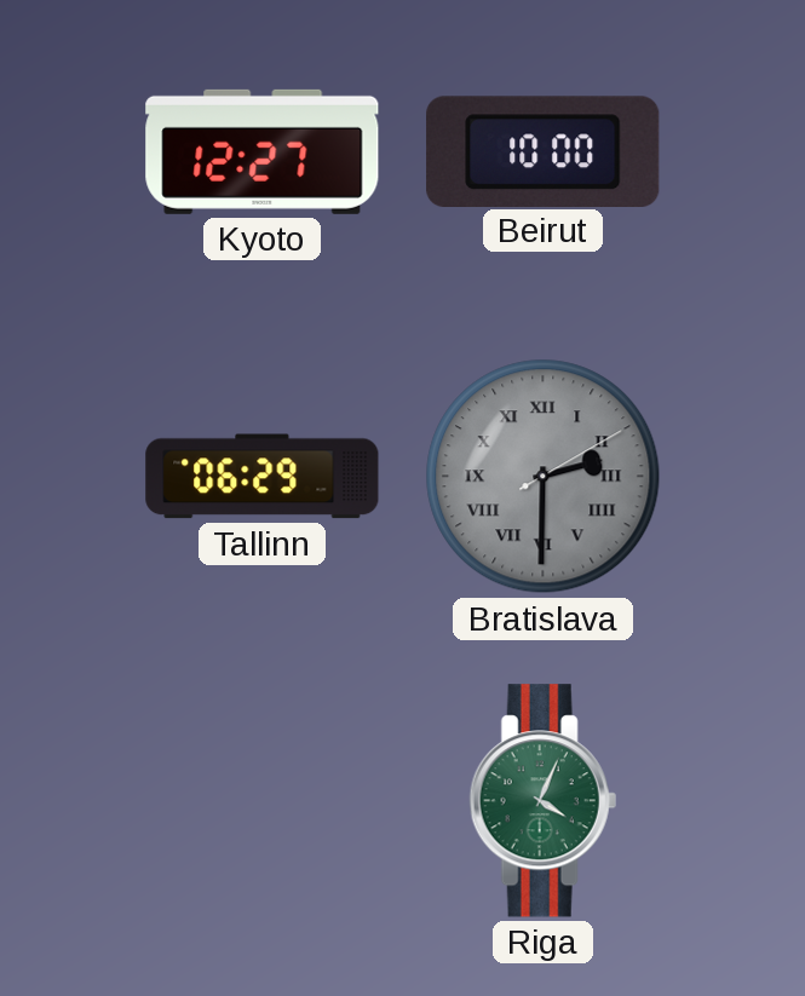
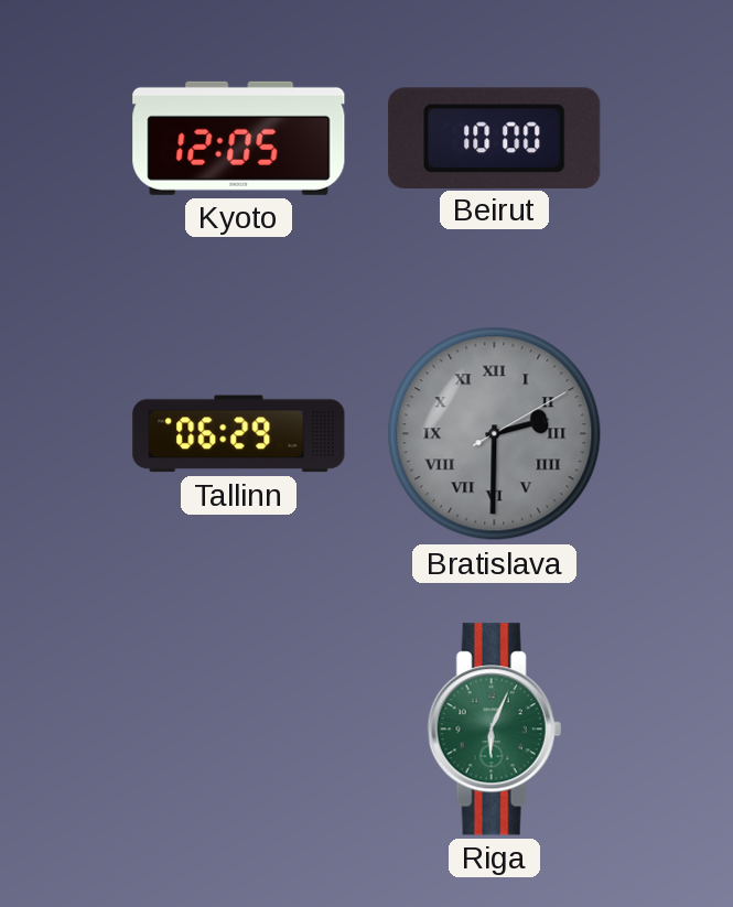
Kyoto: 12:27 -> 12:05
Riga: 4:04 -> 6:04
